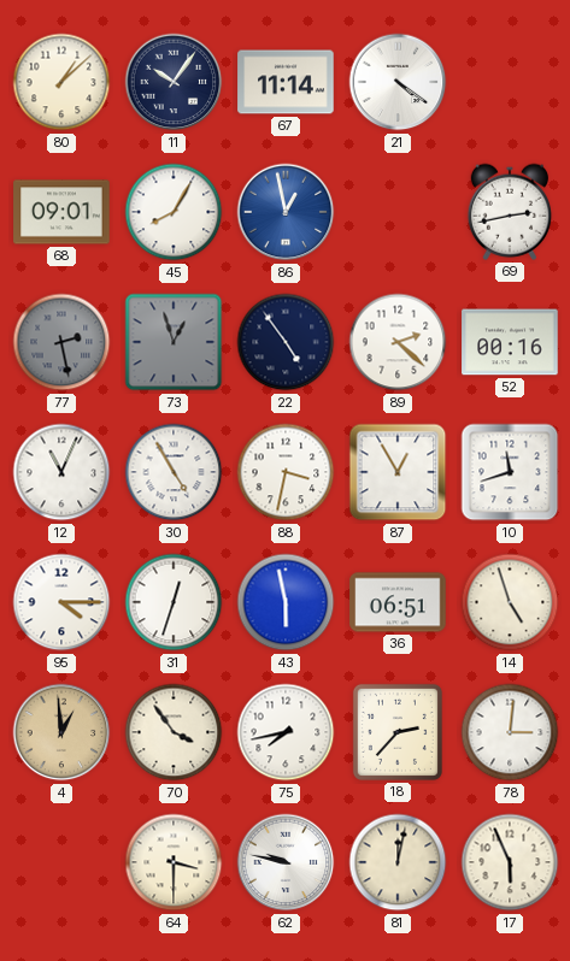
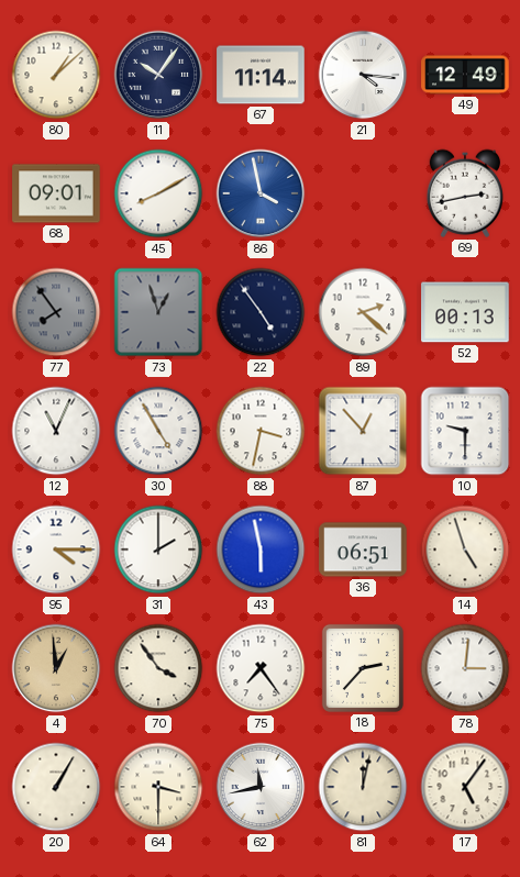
21: 4:21 -> 4:16
49: none -> 12:49
45: 8:05 -> 8:10
86: 12:58 -> 3:58
77: 2:28 -> 7:54
52: 00:16 -> 00:13
87: 12:55 -> 12:53
10: 11:42 -> 9:30
31: 12:33 -> 2:00
75: 7:43 -> 7:24
20: none -> 1:05
62: 9:47 -> 11:43
17: 5:56 -> 5:06
